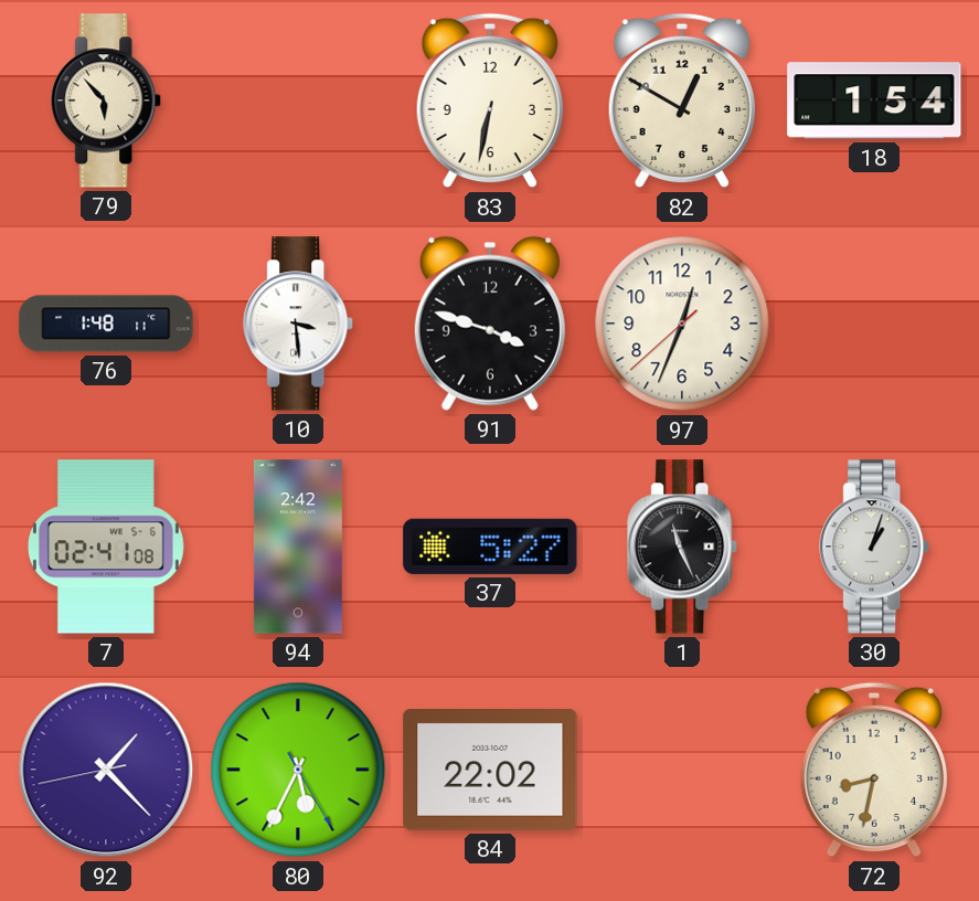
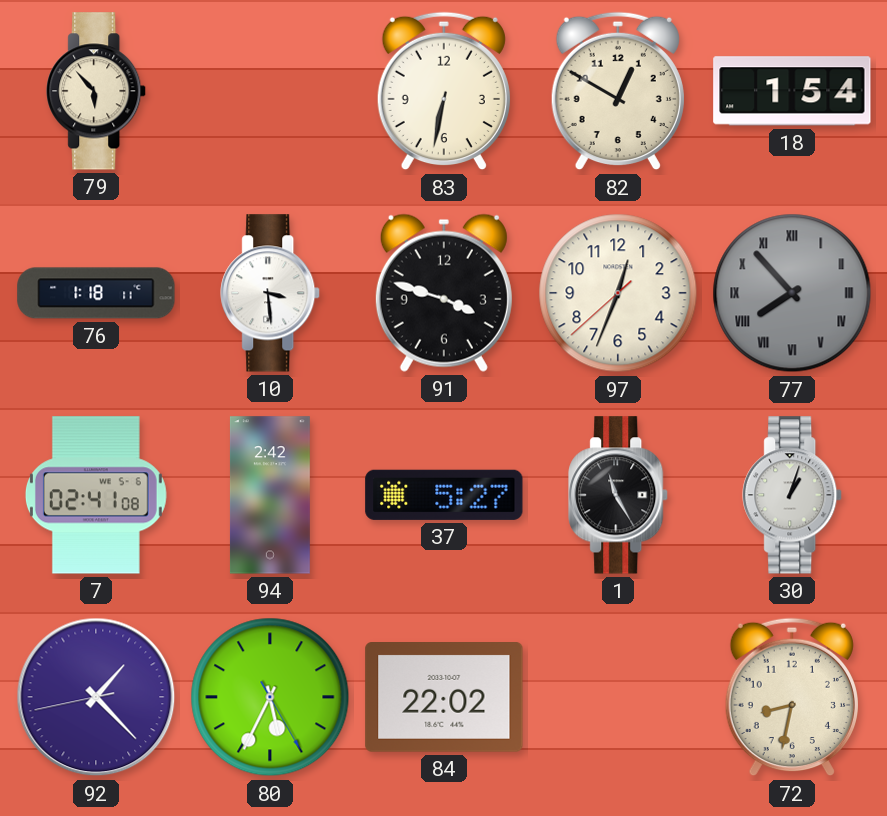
76: 1:48 -> 1:18
77: none -> 7:53
1: 11:26 -> 11:25
